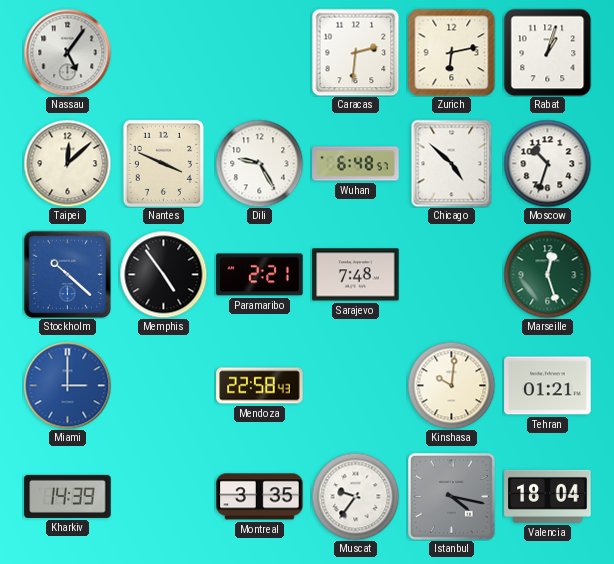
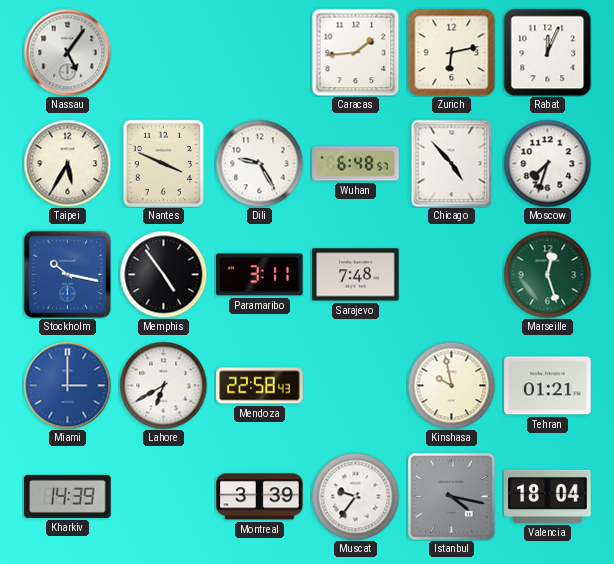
Caracas: 2:31 -> 1:44
Rabat: 1:03 -> 12:04
Taipei: 12:08 -> 5:35
Chicago: 4:52 -> 4:53
Moscow: 10:33 -> 7:33
Stockholm: 10:22 -> 10:17
Paramaribo: 2:21 -> 3:11
Lahore: none -> 6:40
Kinshasa: 10:01 -> 9:58
Montreal: 3:35 -> 3:39
